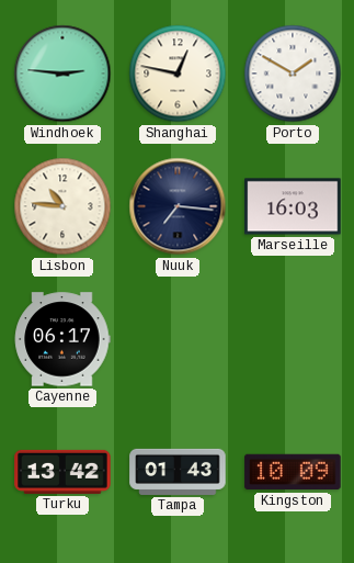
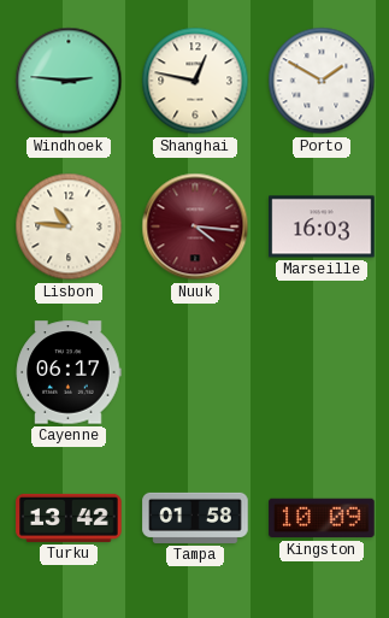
Nuuk: 7:16 -> 4:16
Nuuk dial: navy -> burgundy
Tampa: 01:43 -> 01:58
